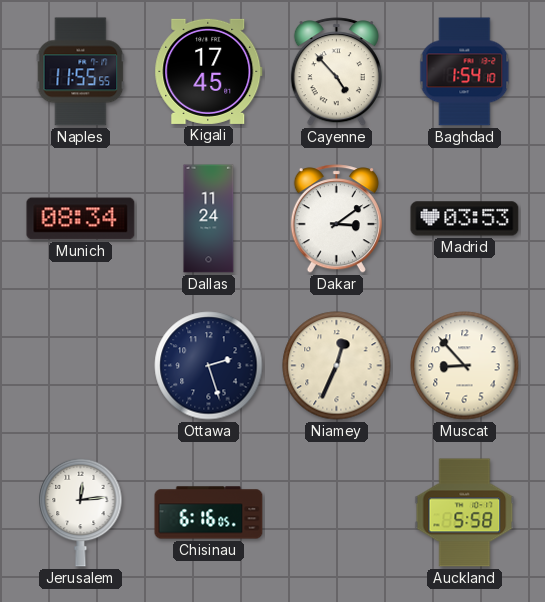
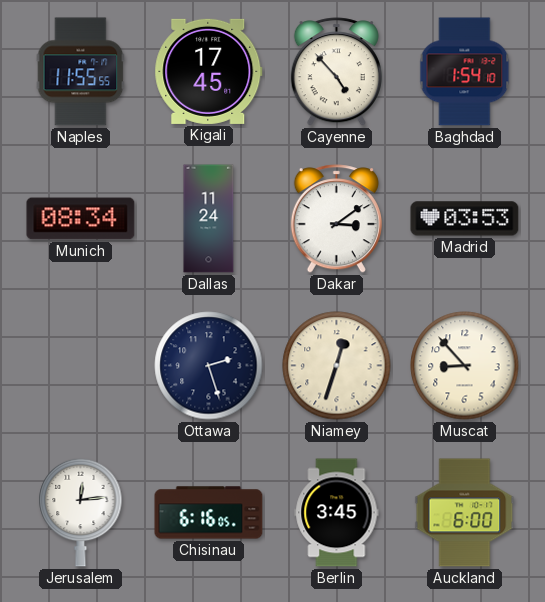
Niamey: 12:34 -> 12:33
Berlin: none -> 3:45
Auckland: 5:58 -> 6:00
